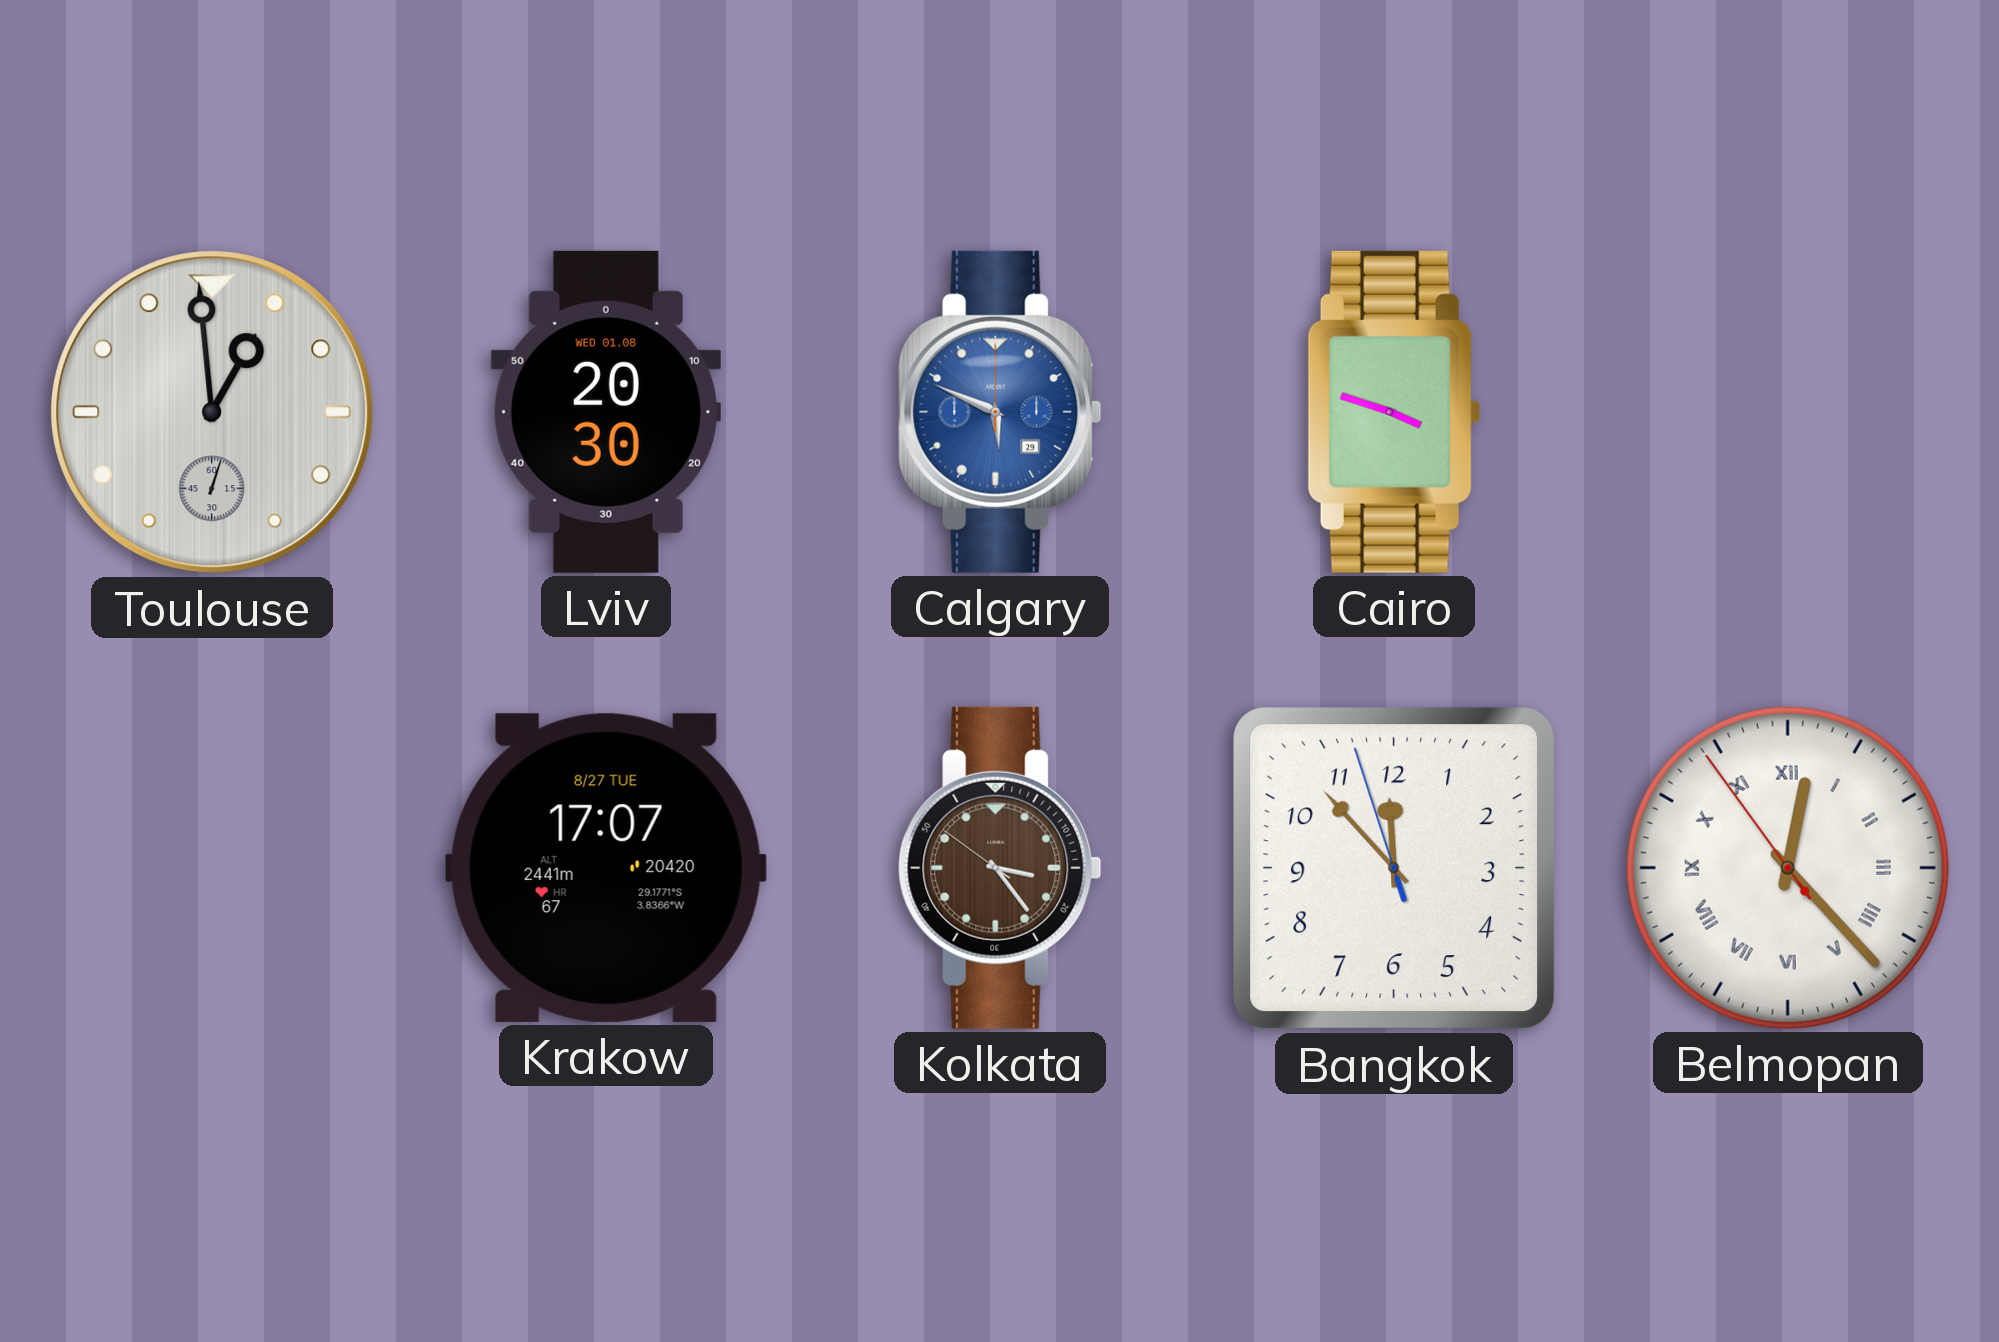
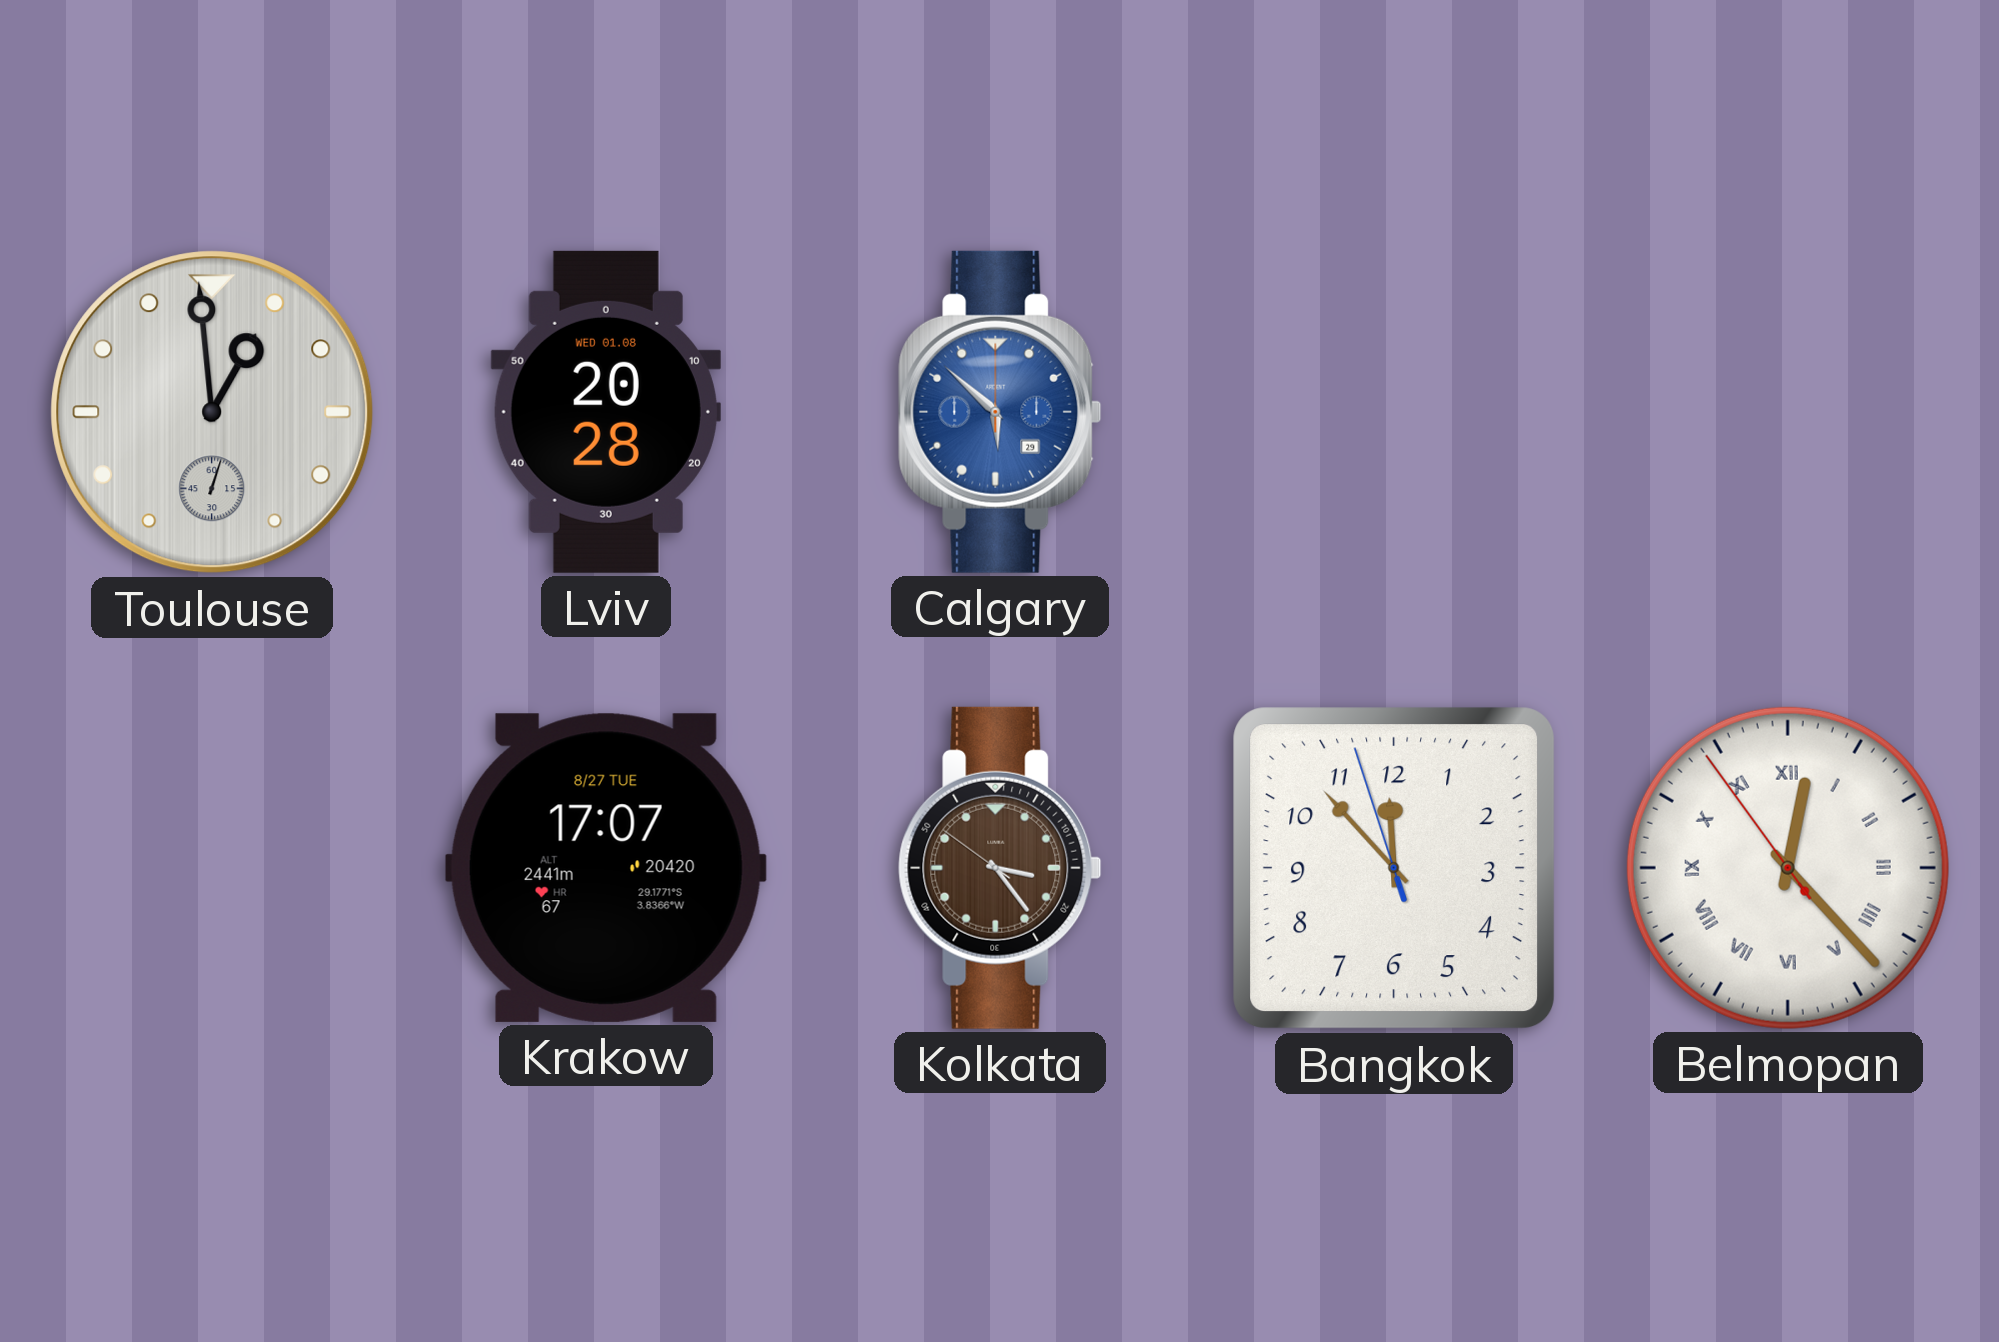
Lviv: 20:30 -> 20:28
Calgary: 5:49 -> 5:52
Cairo: 3:48 -> none
